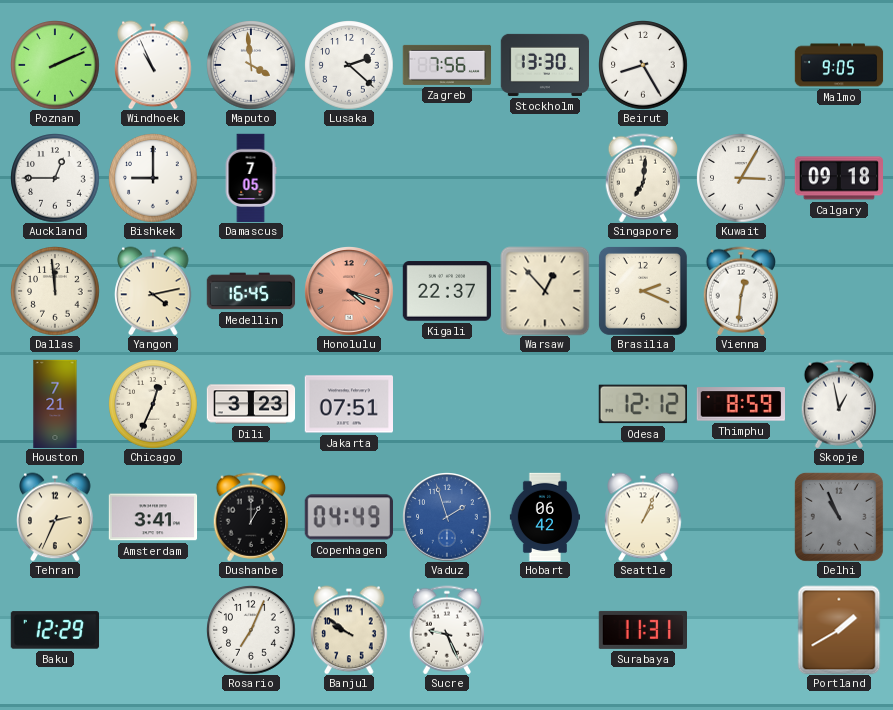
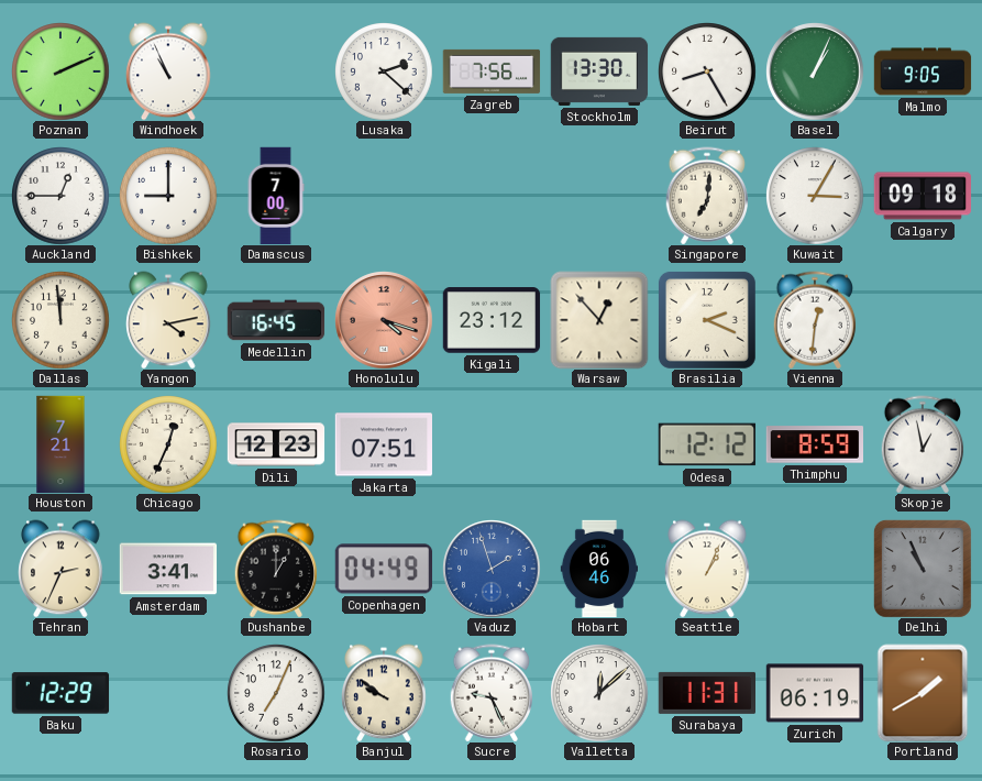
Maputo: 3:59 -> none
Basel: none -> 1:04
Damascus: 7:05 -> 7:00
Kigali: 22:37 -> 23:12
Dili: 3:23 -> 12:23
Hobart: 06:42 -> 06:46
Valletta: none -> 12:08
Zurich: none -> 06:19
